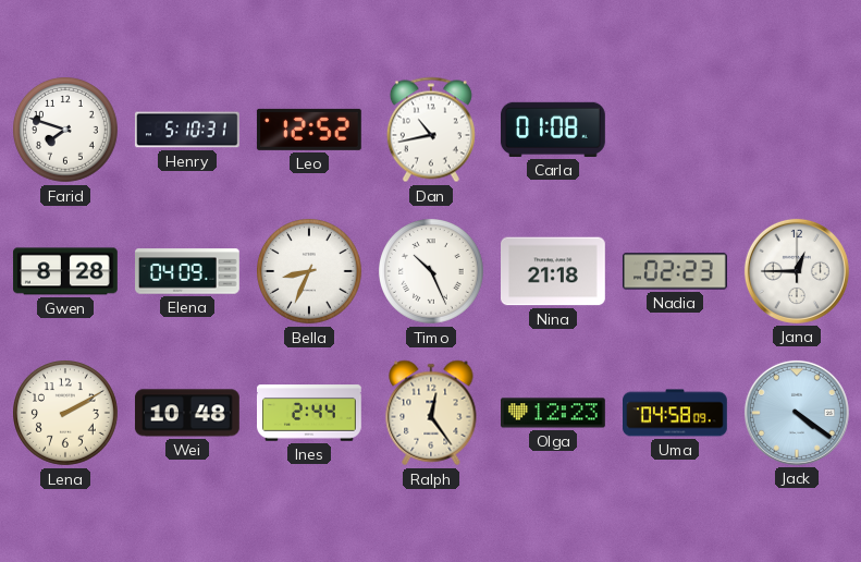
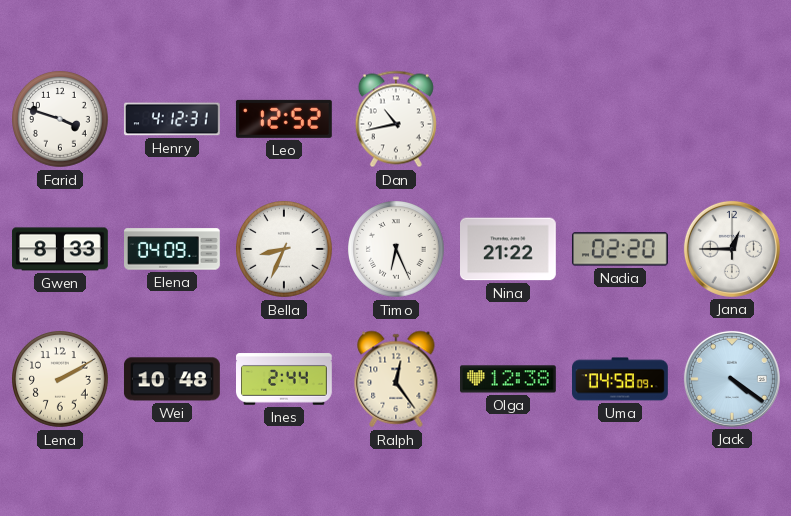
Farid: 7:48 -> 3:48
Henry: 5:10 -> 4:12
Carla: 01:08 -> none
Gwen: 8:28 -> 8:33
Timo: 10:26 -> 6:26
Nina: 21:18 -> 21:22
Nadia: 02:23 -> 02:20
Olga: 12:23 -> 12:38
